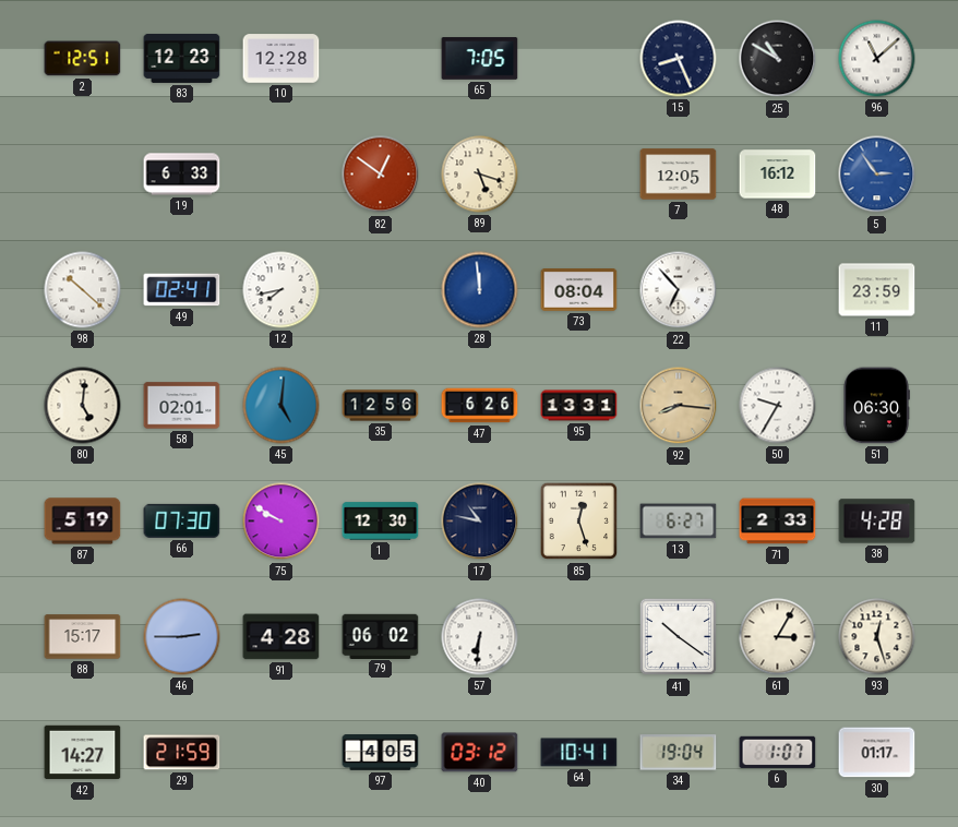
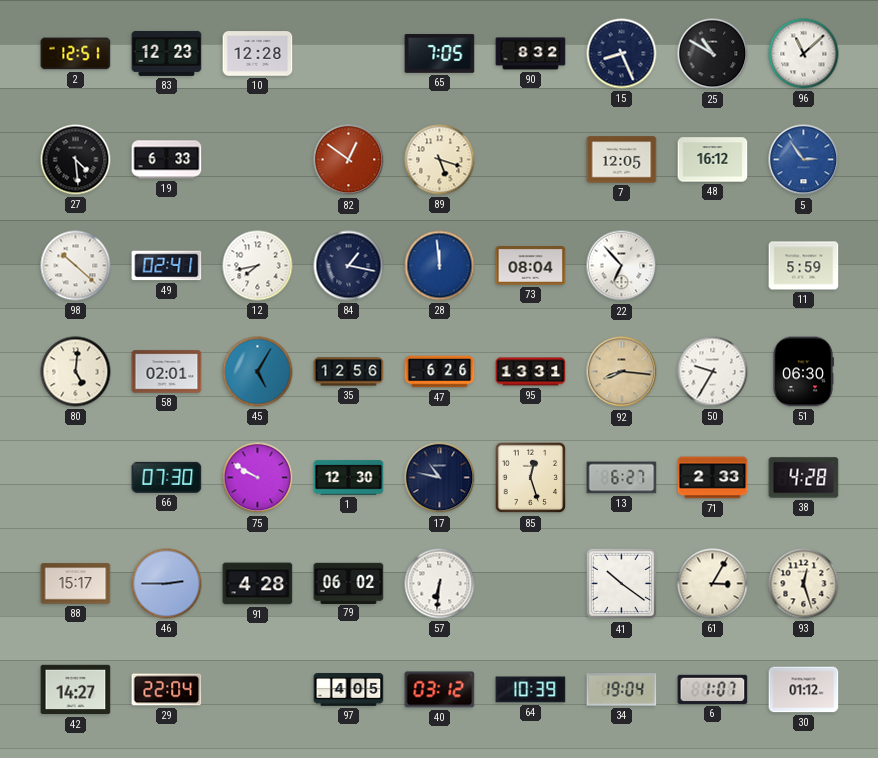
90: none -> 8:32
27: none -> 4:29
84: none -> 1:17
11: 23:59 -> 5:59
45: 5:01 -> 5:05
87: 5:19 -> none
29: 21:59 -> 22:04
64: 10:41 -> 10:39
30: 01:17 -> 01:12
